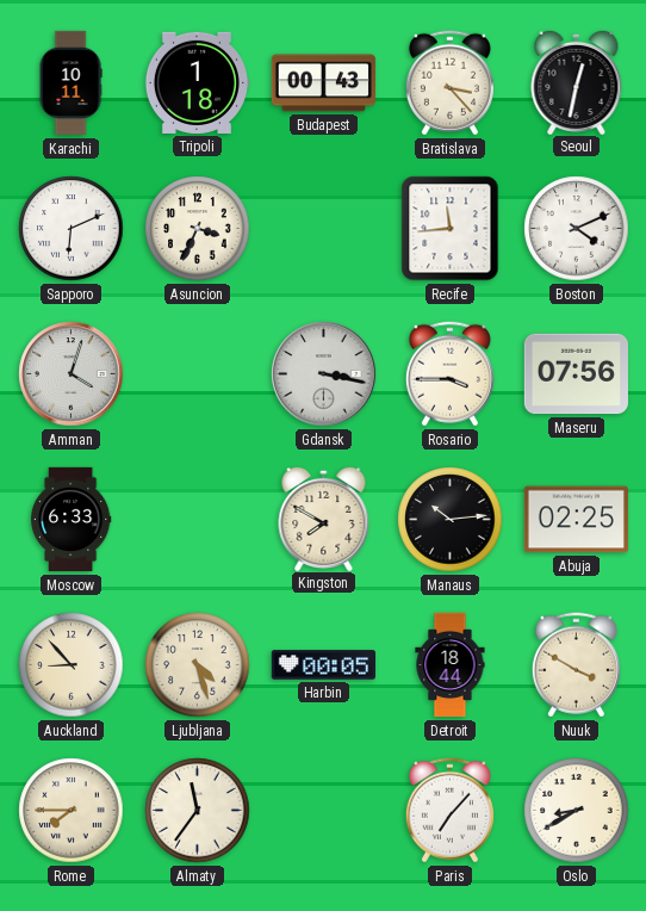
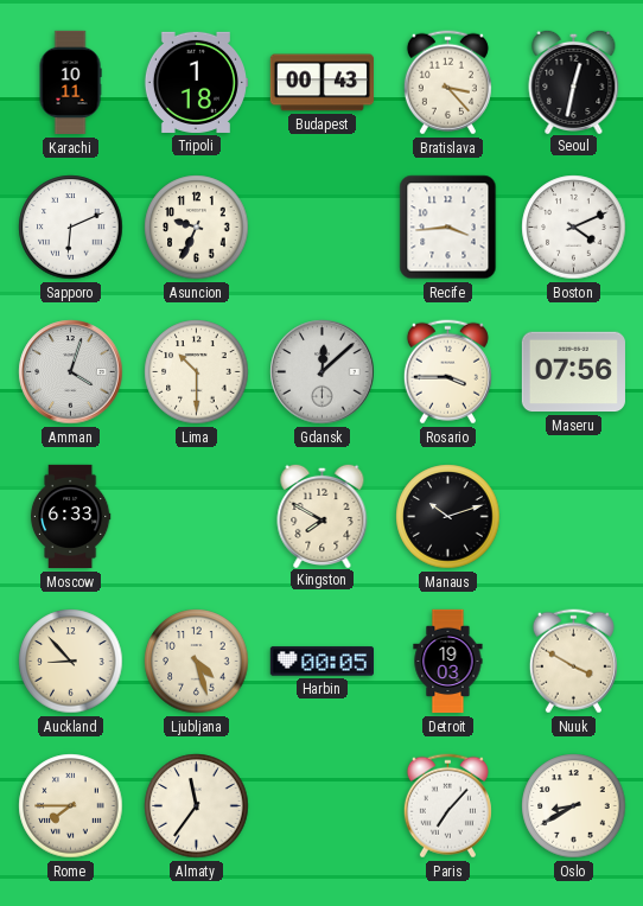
Asuncion: 3:34 -> 9:34
Recife: 11:44 -> 3:44
Lima: none -> 10:30
Gdansk: 3:17 -> 12:08
Manaus: 10:14 -> 10:12
Abuja: 02:25 -> none
Detroit: 18:44 -> 19:03
